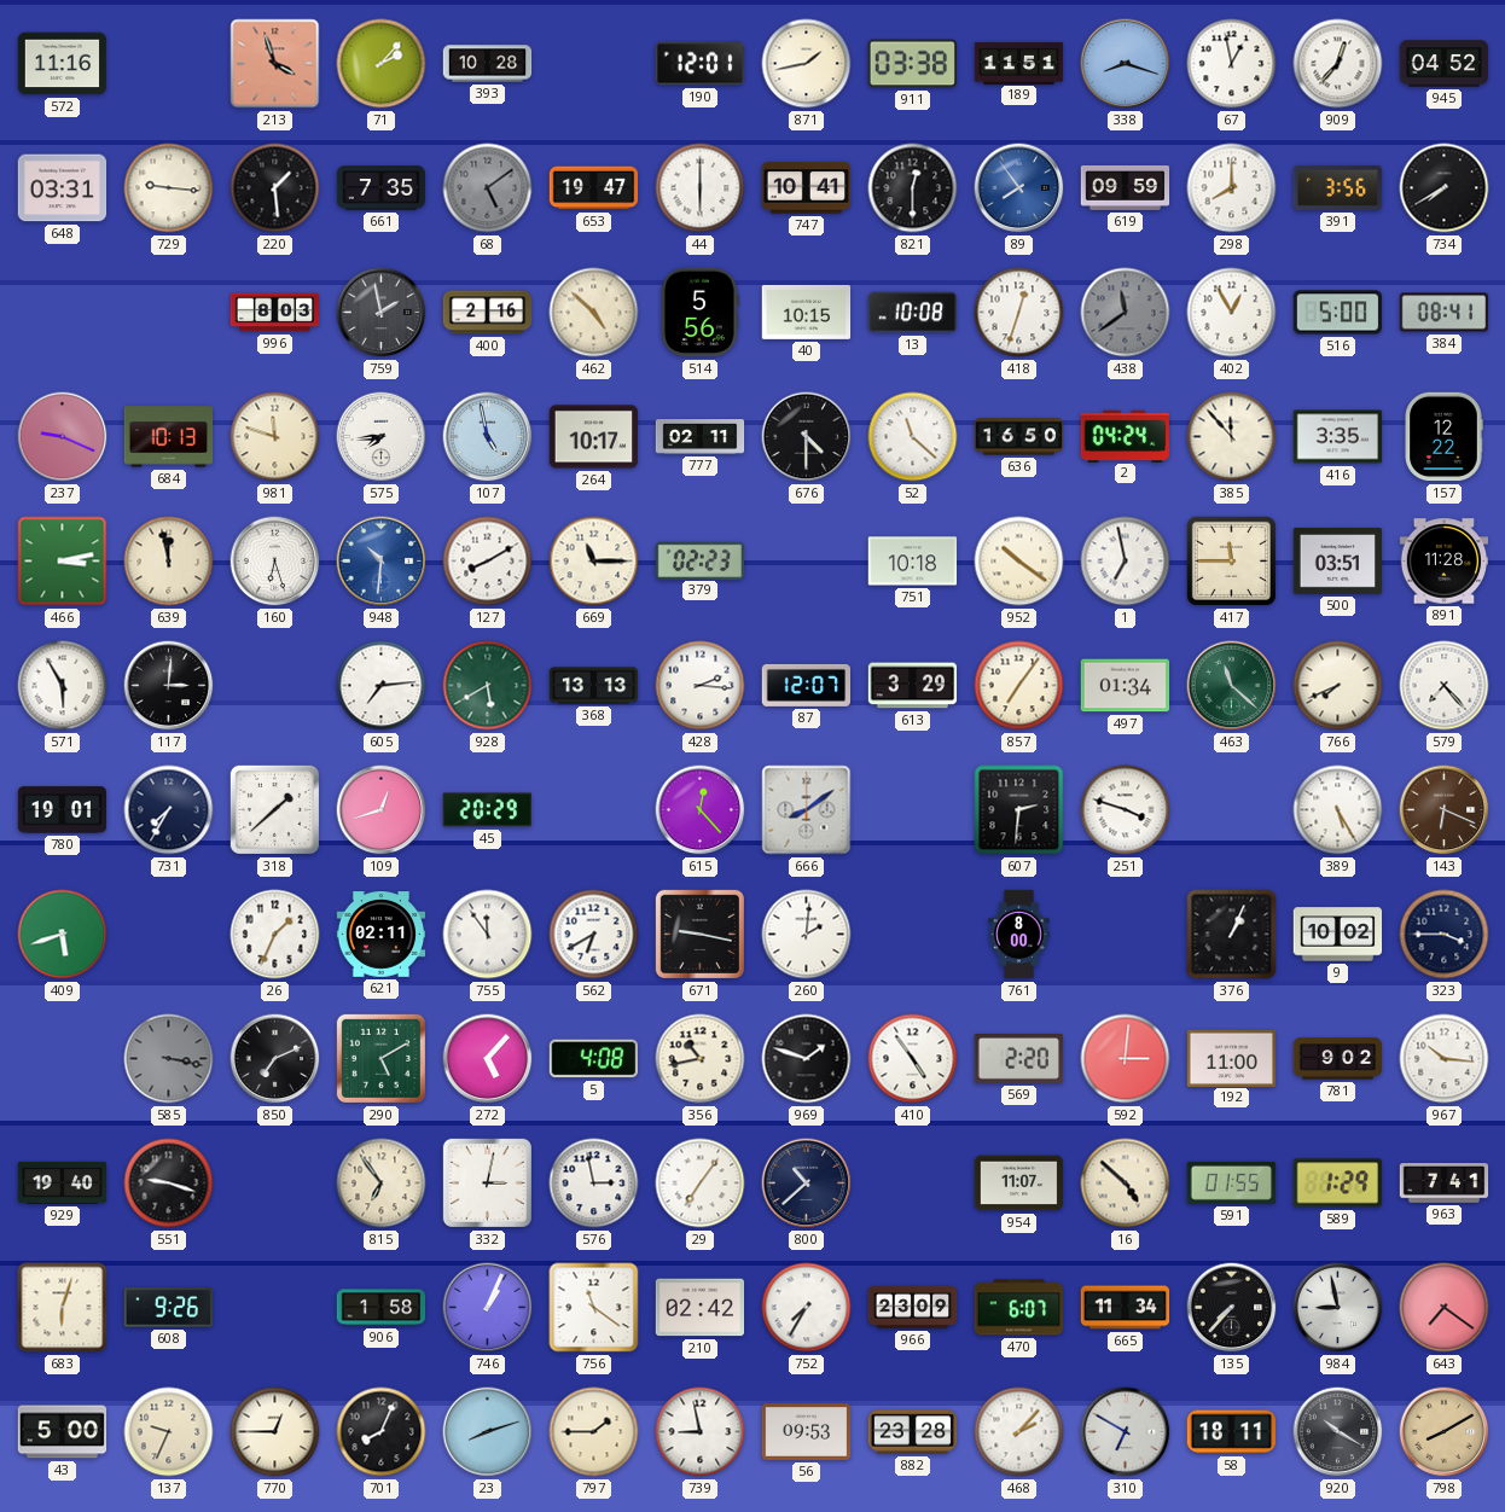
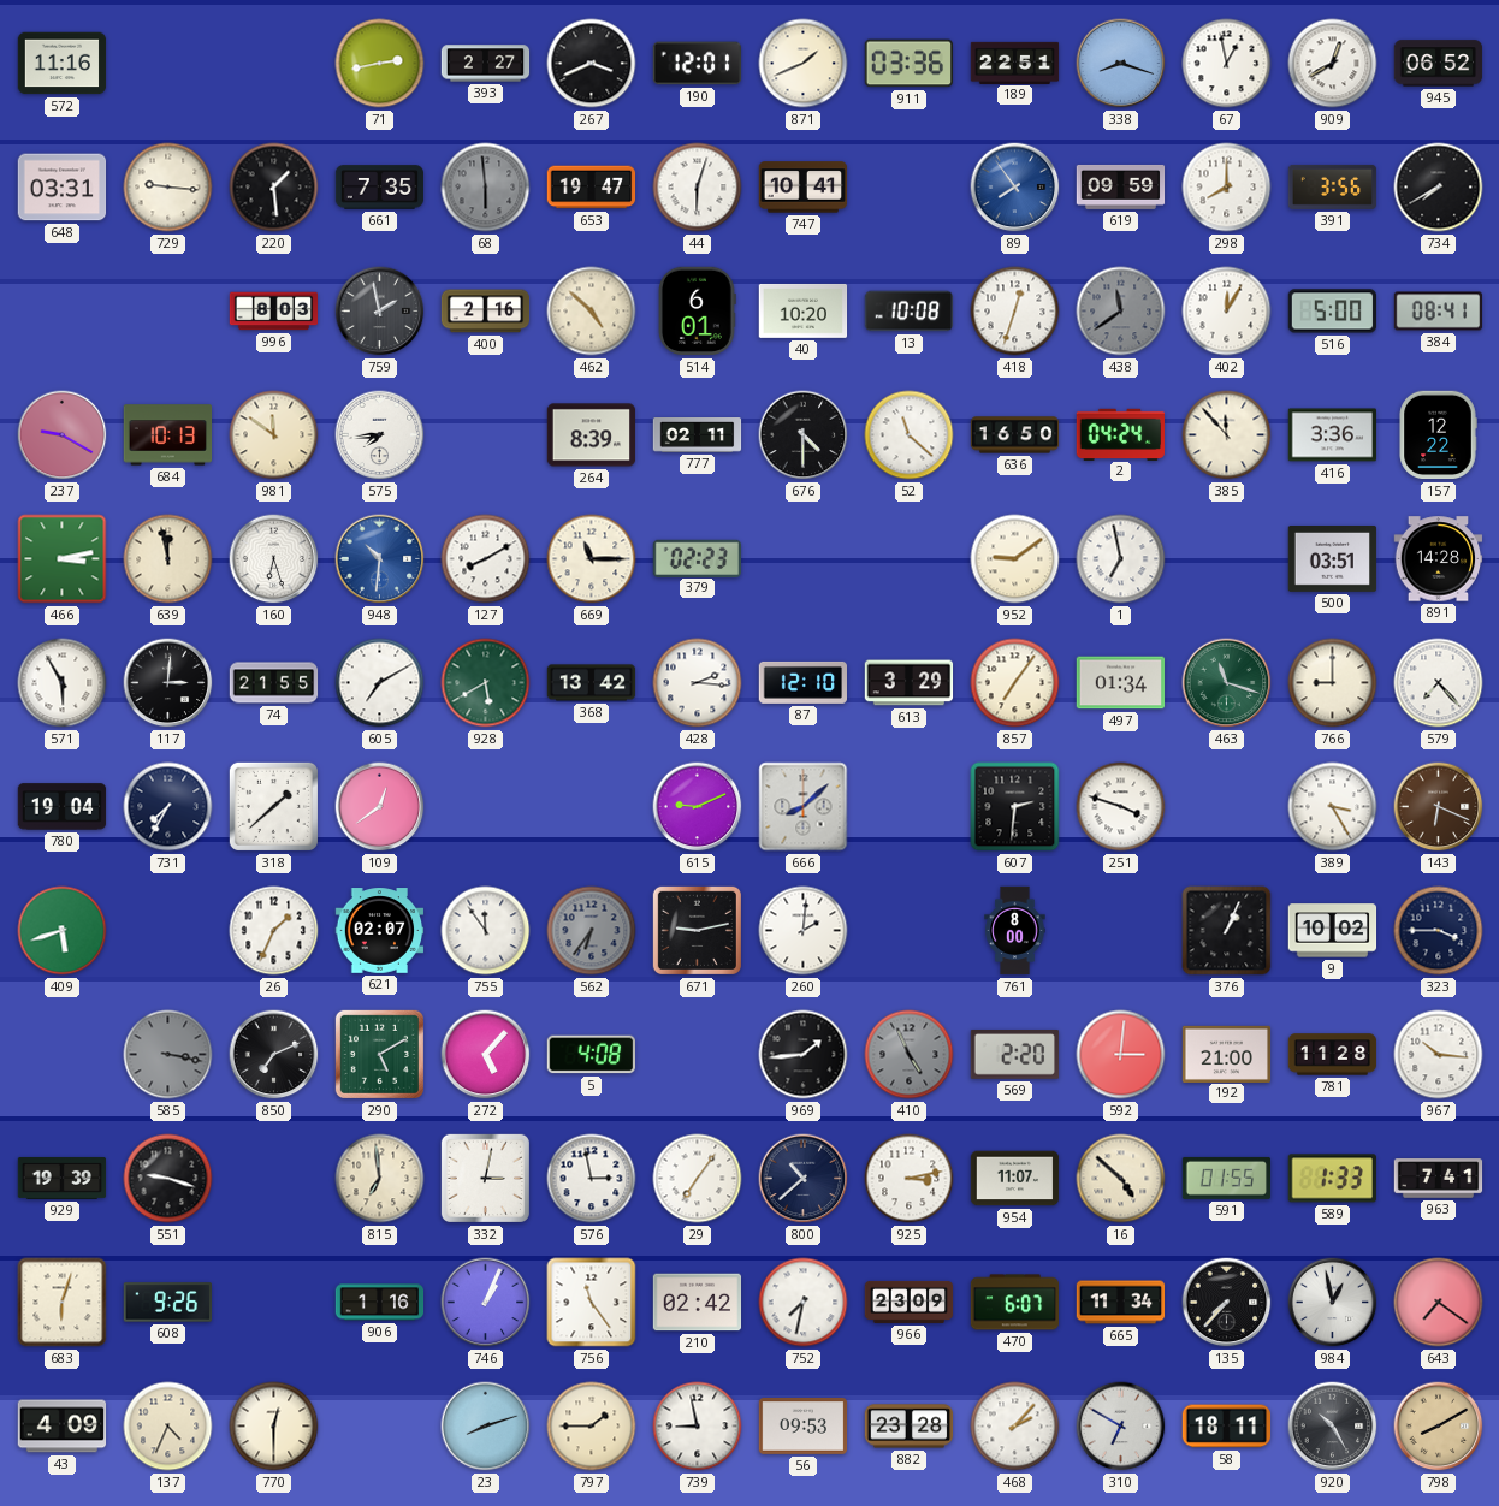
213: 3:57 -> none
71: 2:07 -> 2:43
393: 10:28 -> 2:27
267: none -> 3:41
871: 1:43 -> 1:41
911: 03:38 -> 03:36
189: 11:51 -> 22:51
909: 12:37 -> 12:40
945: 04:52 -> 06:52
68: 5:09 -> 5:59
44: 6:00 -> 6:03
821: 12:30 -> none
514: 5:56 -> 6:01
40: 10:15 -> 10:20
402: 12:55 -> 12:05
237: 9:19 -> 9:20
981: 11:48 -> 11:51
107: 4:58 -> none
264: 10:17 -> 8:39
416: 3:35 -> 3:36
751: 10:18 -> none
952: 10:21 -> 9:09
417: 11:45 -> none
891: 11:28 -> 14:28
74: none -> 21:55
605: 7:14 -> 7:10
368: 13:13 -> 13:42
87: 12:07 -> 12:10
463: 11:22 -> 11:18
766: 7:41 -> 9:00
780: 19:01 -> 19:04
109: 12:42 -> 12:39
45: 20:29 -> none
615: 12:23 -> 9:11
666: 8:09 -> 8:08
389: 5:25 -> 3:25
621: 02:11 -> 02:07
562: 6:40 -> 6:36
562 dial: white -> grey
671: 9:17 -> 9:13
356: 10:43 -> none
969: 1:48 -> 1:44
410: 4:54 -> 4:56
410 dial: white -> grey
192: 11:00 -> 21:00
781: 9:02 -> 11:28
929: 19:40 -> 19:39
815: 6:54 -> 6:59
925: none -> 3:13
589: 1:29 -> 1:33
906: 1:58 -> 1:16
756: 11:21 -> 11:24
752: 7:35 -> 7:32
984: 8:58 -> 12:58
43: 5:00 -> 4:09
137: 9:34 -> 4:34
770: 12:45 -> 12:30
701: 8:04 -> none
920: 10:20 -> 10:25
